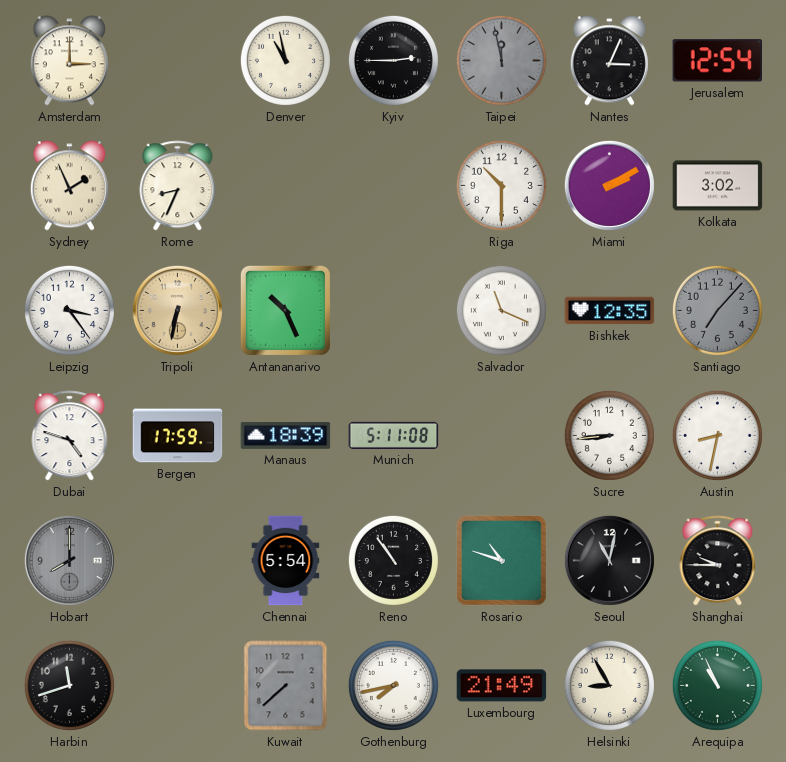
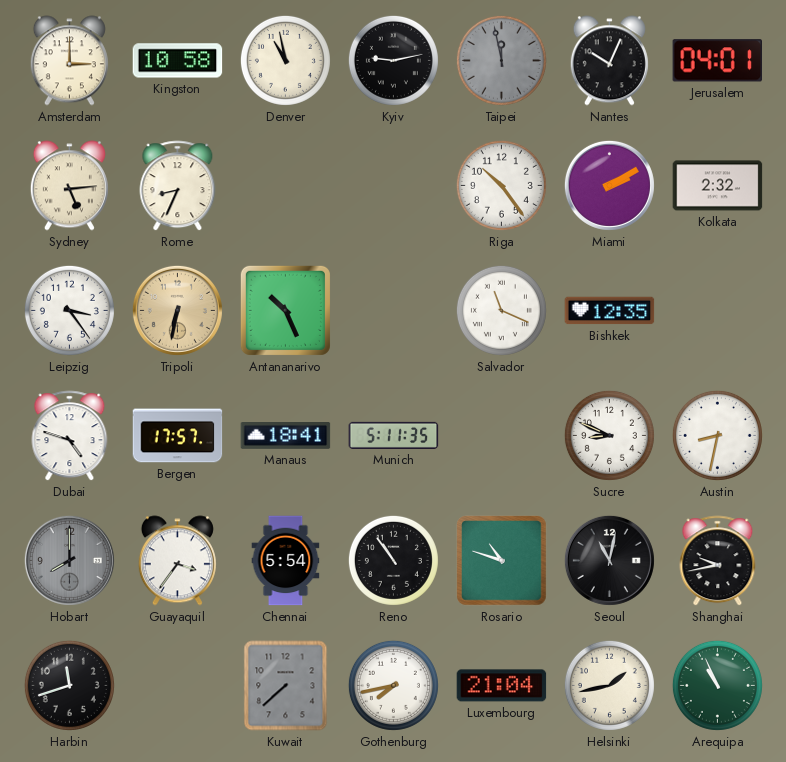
Kingston: none -> 10:58
Kyiv: 2:45 -> 9:13
Nantes: 3:04 -> 10:04
Jerusalem: 12:54 -> 04:01
Sydney: 1:56 -> 5:14
Riga: 10:30 -> 10:24
Kolkata: 3:02 -> 2:32
Santiago: 7:07 -> none
Bergen: 17:59 -> 17:57
Manaus: 18:39 -> 18:41
Munich: 5:11:08 -> 5:11:35
Sucre: 8:44 -> 8:49
Guayaquil: none -> 3:36
Shanghai: 9:45 -> 9:43
Luxembourg: 21:49 -> 21:04
Helsinki: 8:55 -> 1:43
